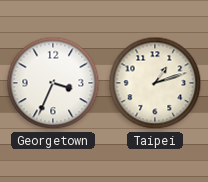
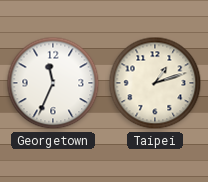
Georgetown: 3:34 -> 11:34
